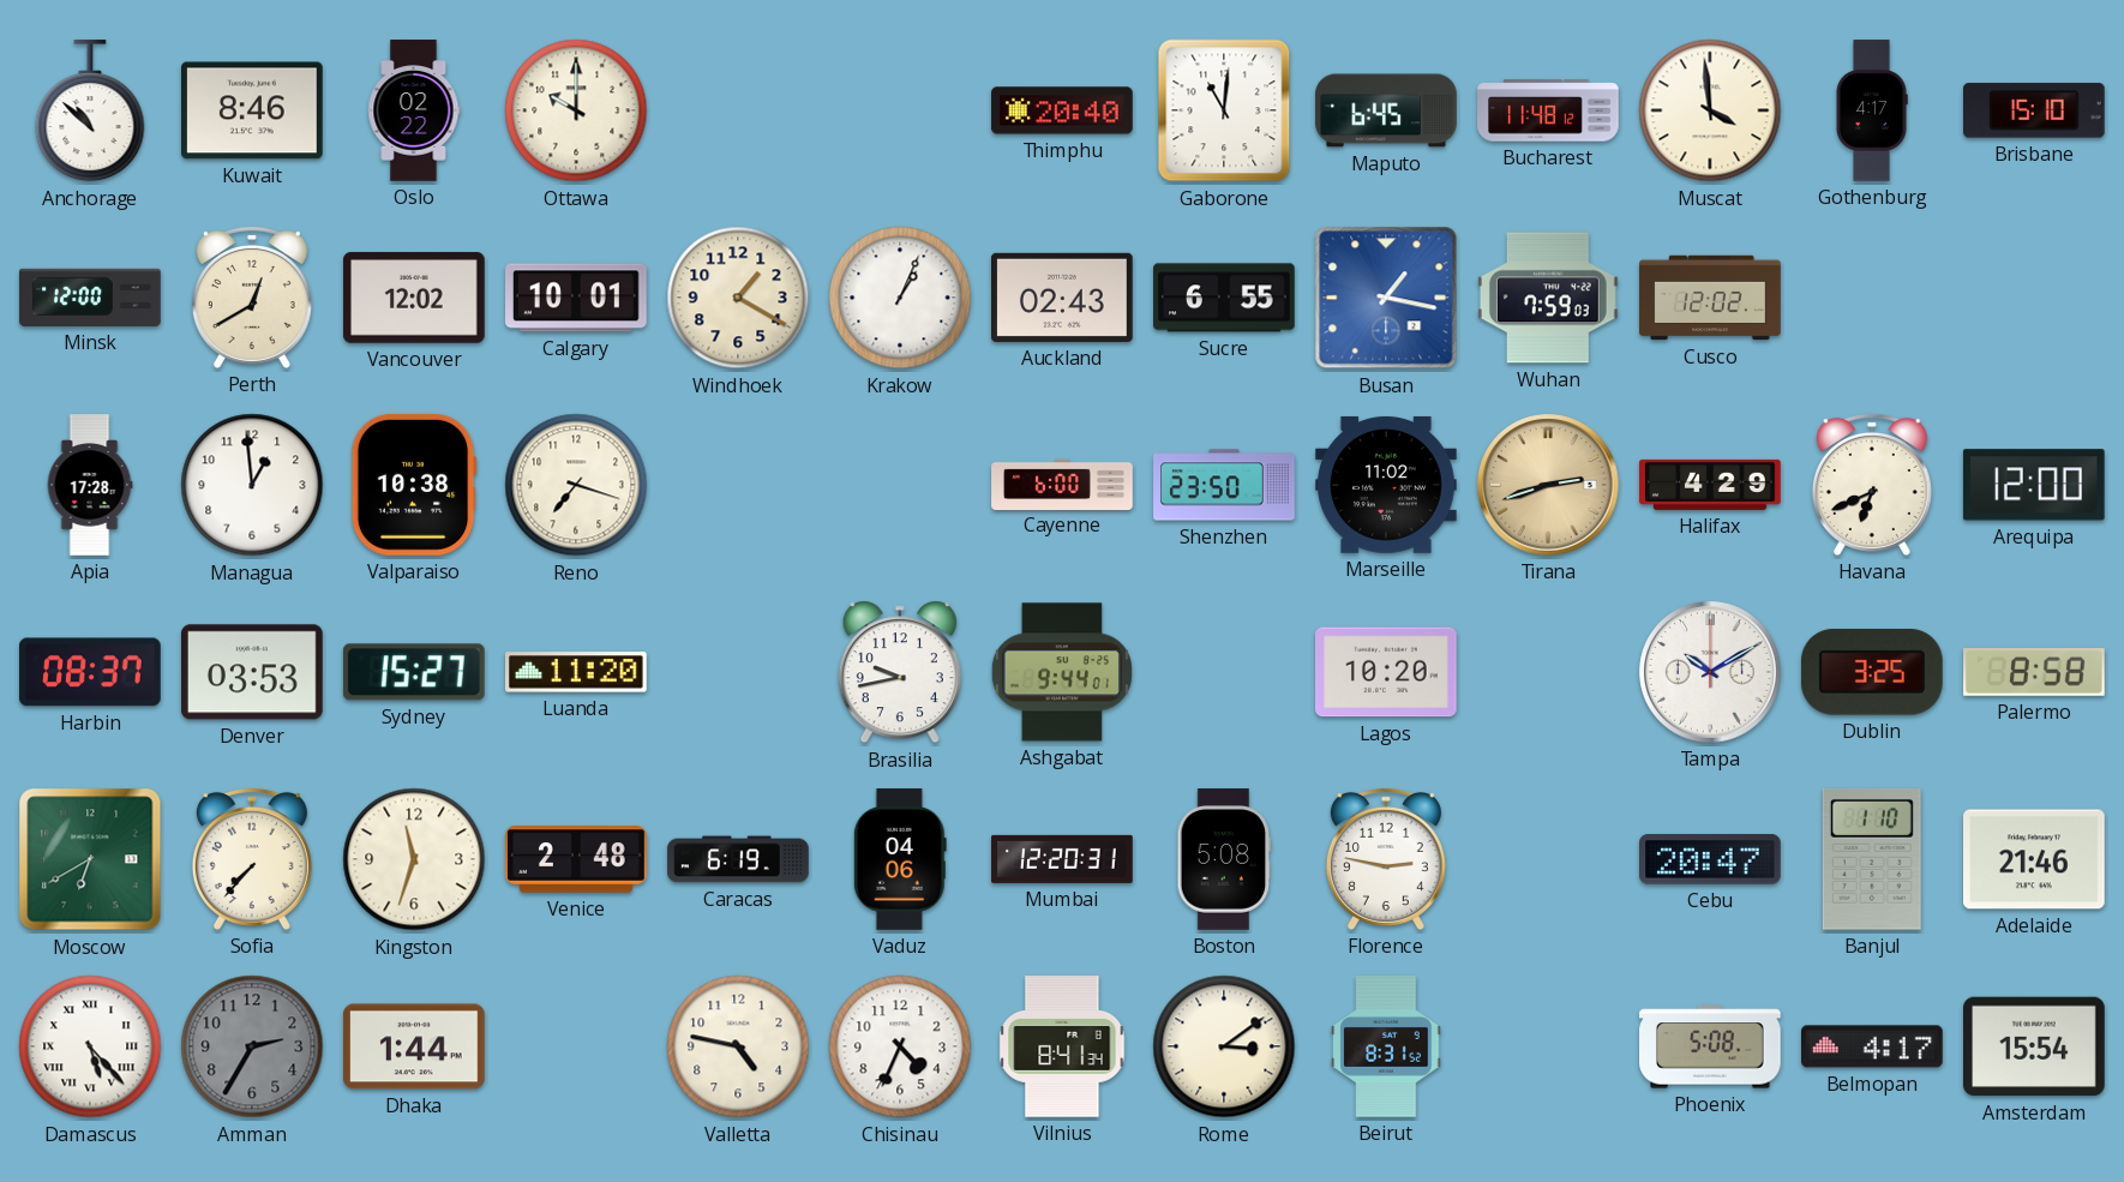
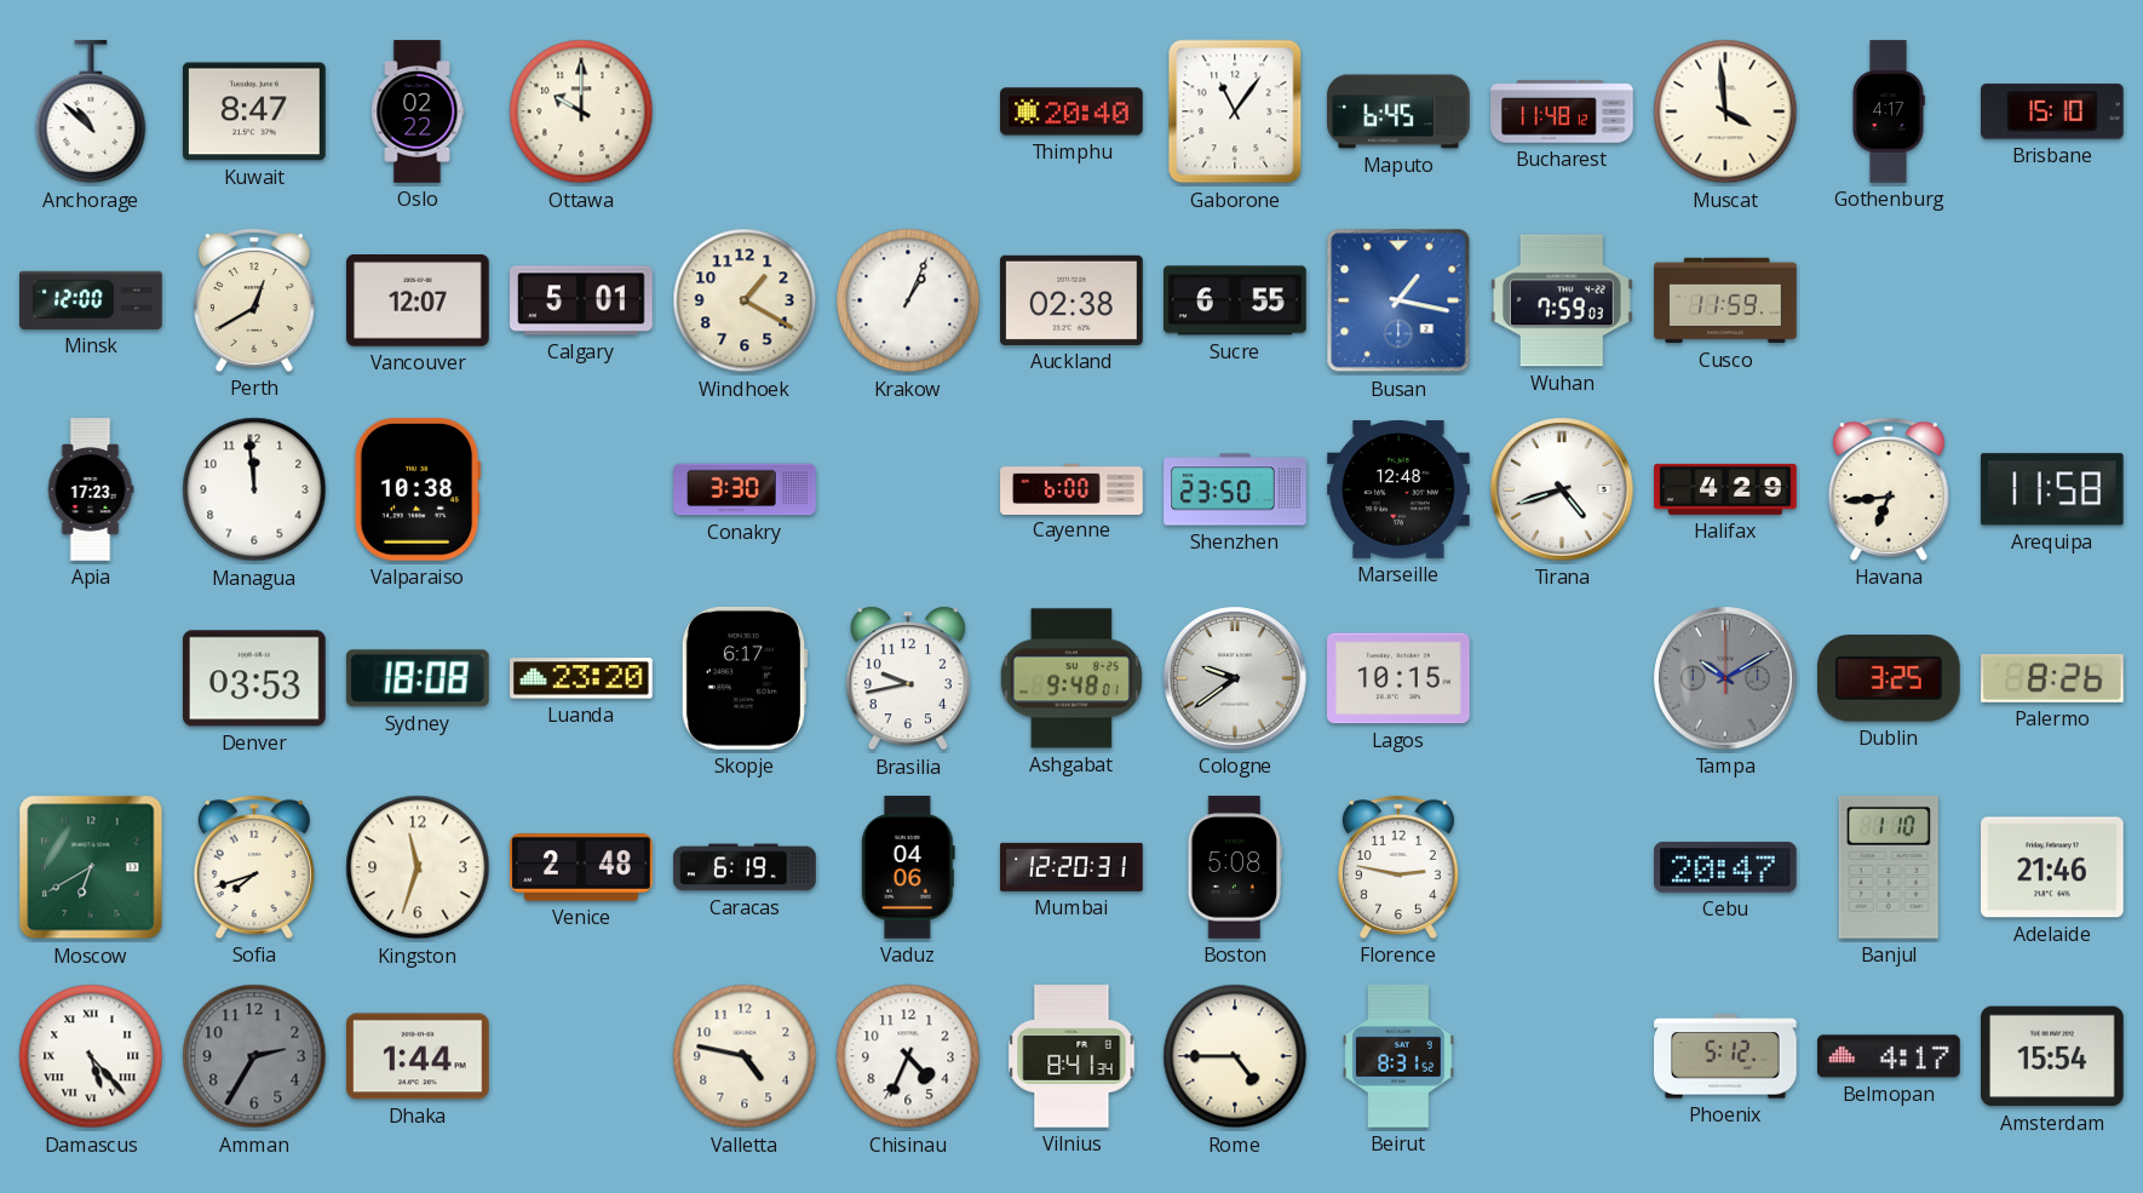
Kuwait: 8:46 -> 8:47
Gaborone: 11:01 -> 11:06
Vancouver: 12:02 -> 12:07
Calgary: 10:01 -> 5:01
Auckland: 02:43 -> 02:38
Cusco: 12:02 -> 11:59
Apia: 17:28 -> 17:23
Managua: 12:59 -> 11:59
Reno: 7:18 -> none
Conakry: none -> 3:30
Marseille: 11:02 -> 12:48
Tirana: 2:42 -> 4:42
Tirana dial: champagne -> white
Havana: 6:41 -> 6:44
Arequipa: 12:00 -> 11:58
Harbin: 08:37 -> none
Sydney: 15:27 -> 18:08
Luanda: 11:20 -> 23:20
Skopje: none -> 6:17
Ashgabat: 9:44 -> 9:48
Cologne: none -> 9:39
Lagos: 10:20 -> 10:15
Tampa dial: white -> grey
Palermo: 8:58 -> 8:26
Sofia: 7:37 -> 7:42
Rome: 3:09 -> 4:45
Phoenix: 5:08 -> 5:12
